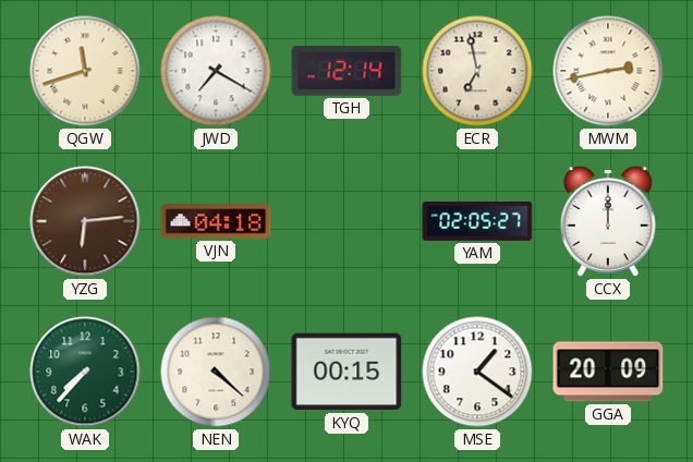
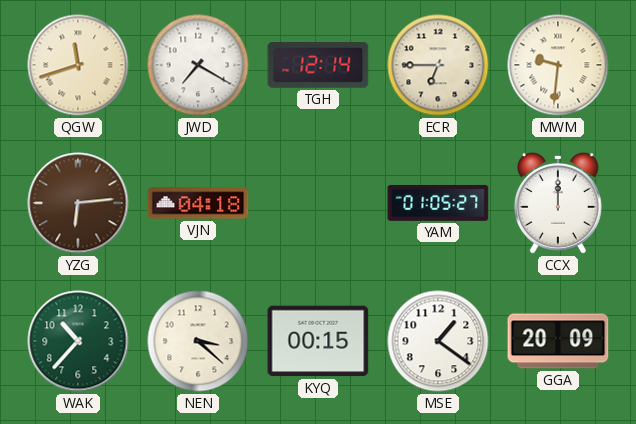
ECR: 6:58 -> 6:45
MWM: 2:43 -> 9:31
YAM: 02:05 -> 01:05
WAK: 7:37 -> 10:37
NEN: 4:22 -> 3:22
